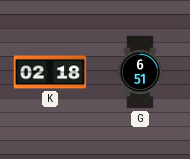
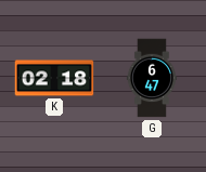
G: 6:51 -> 6:47
